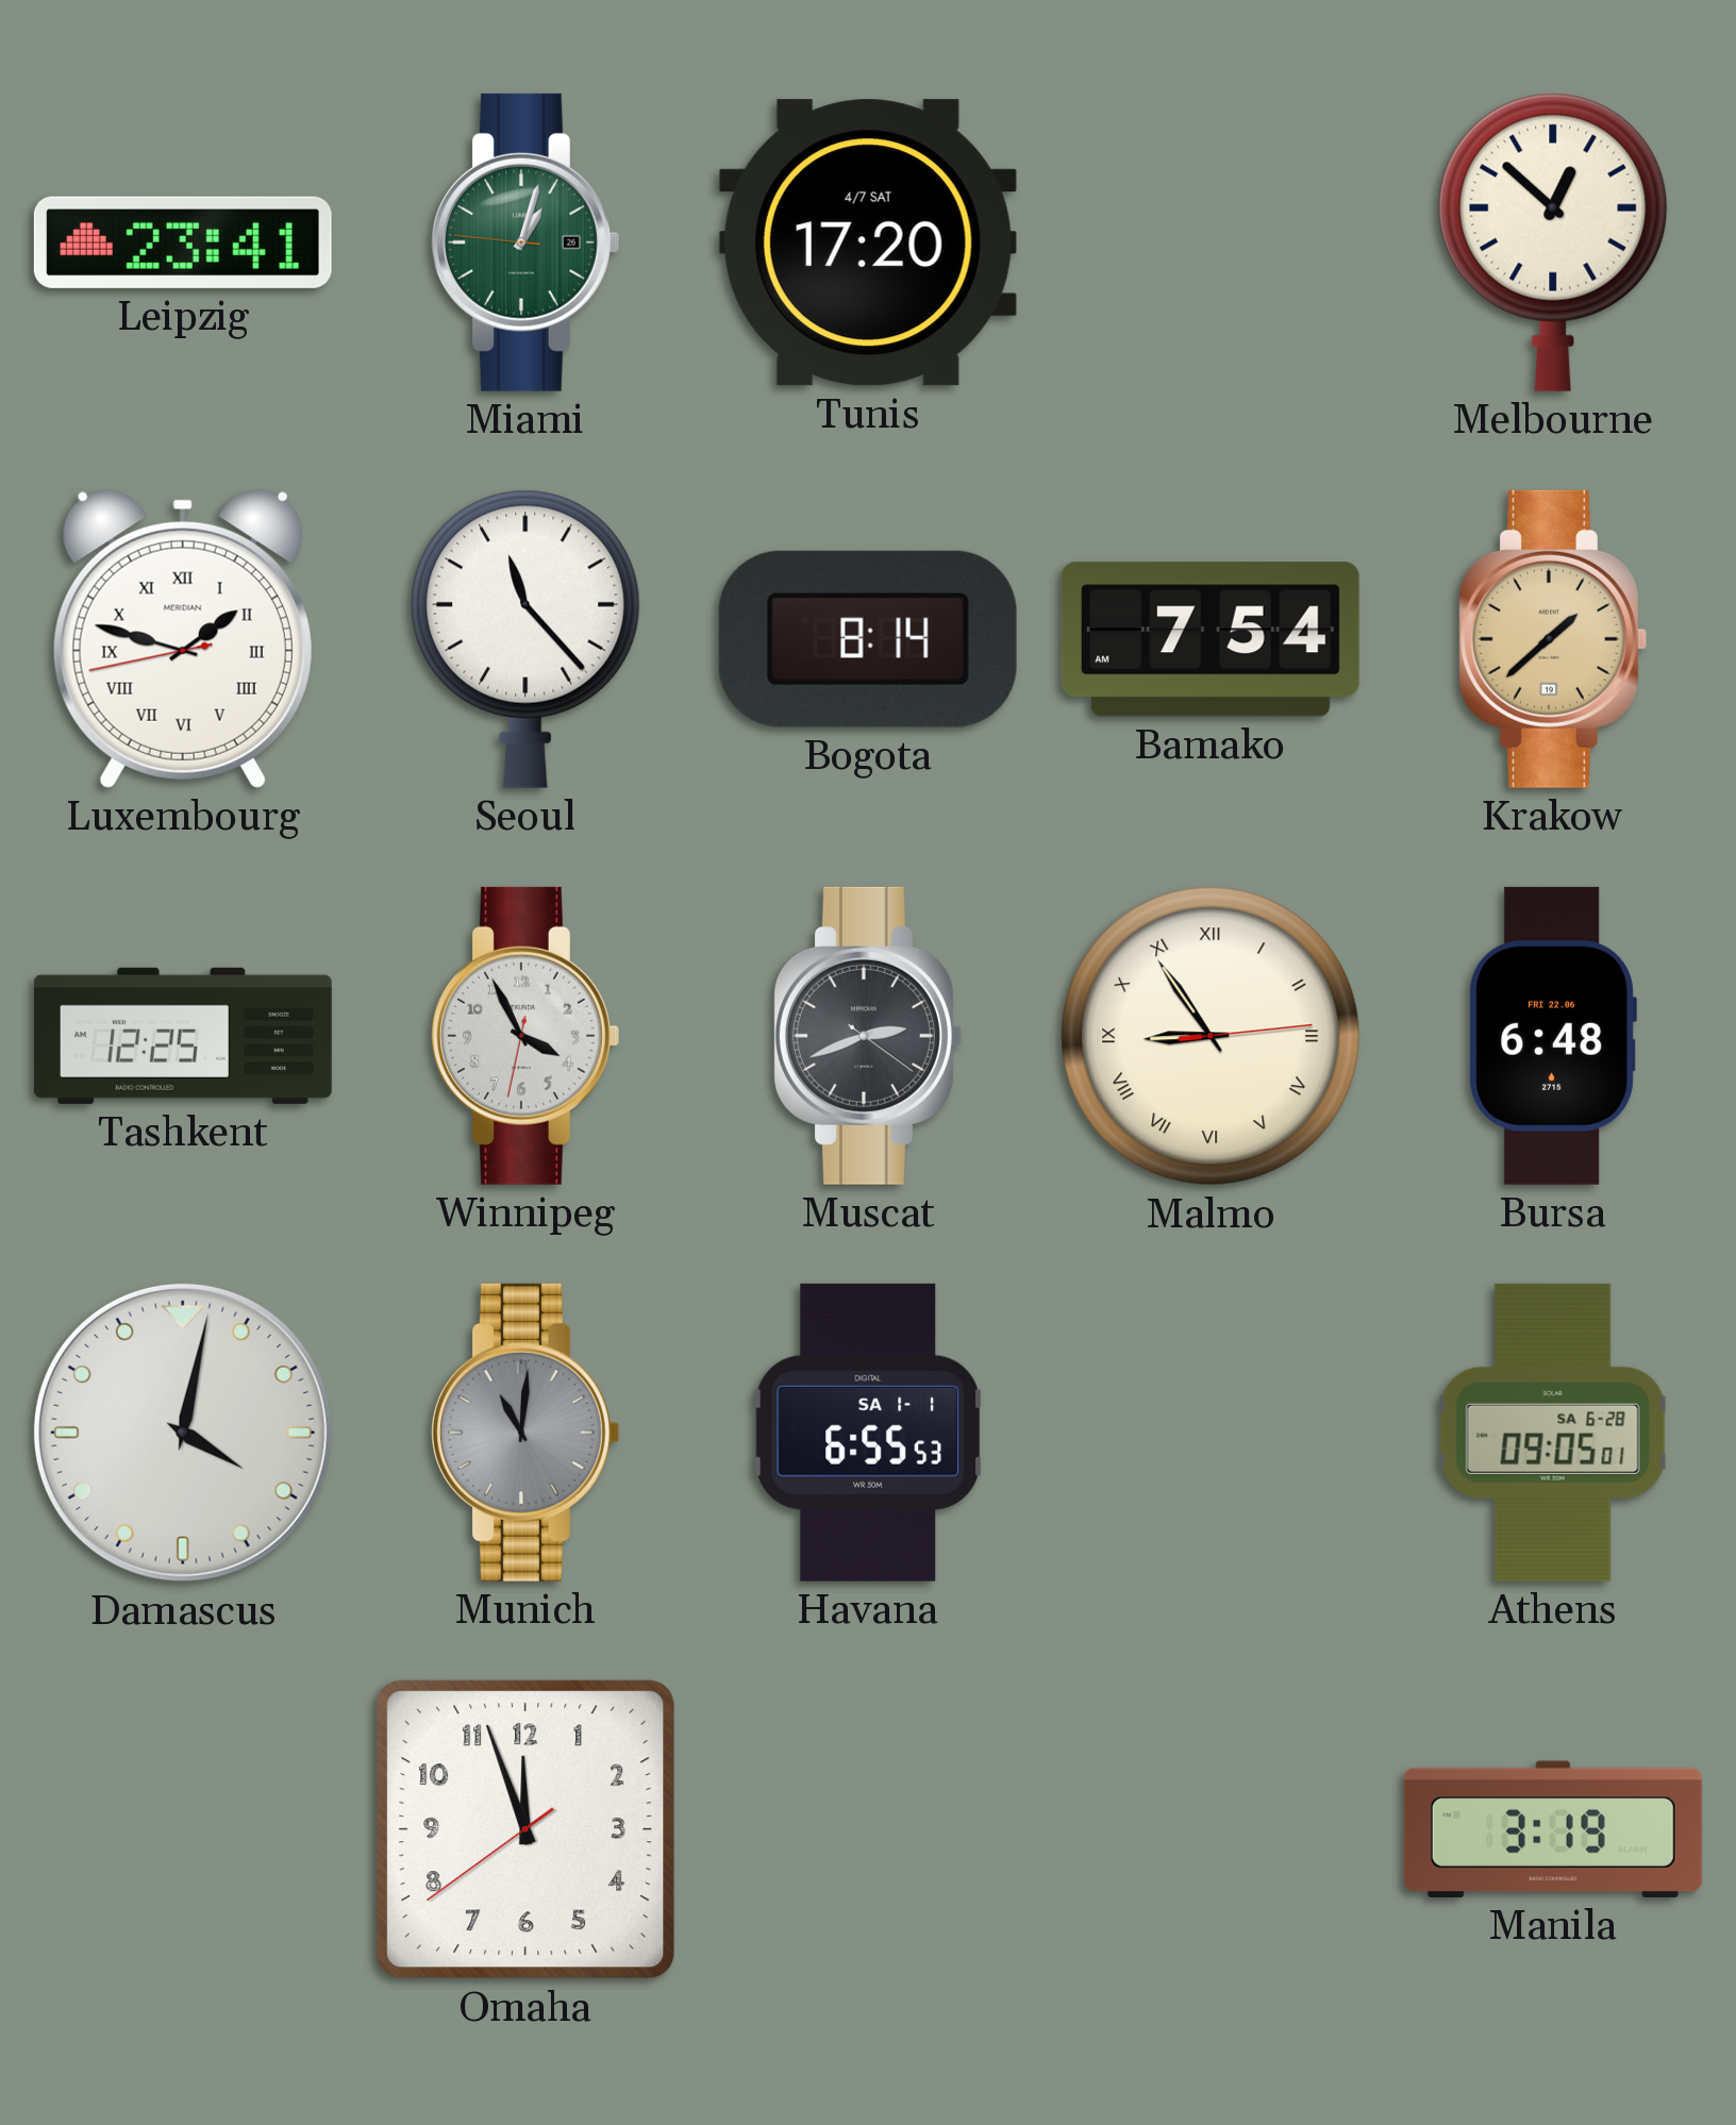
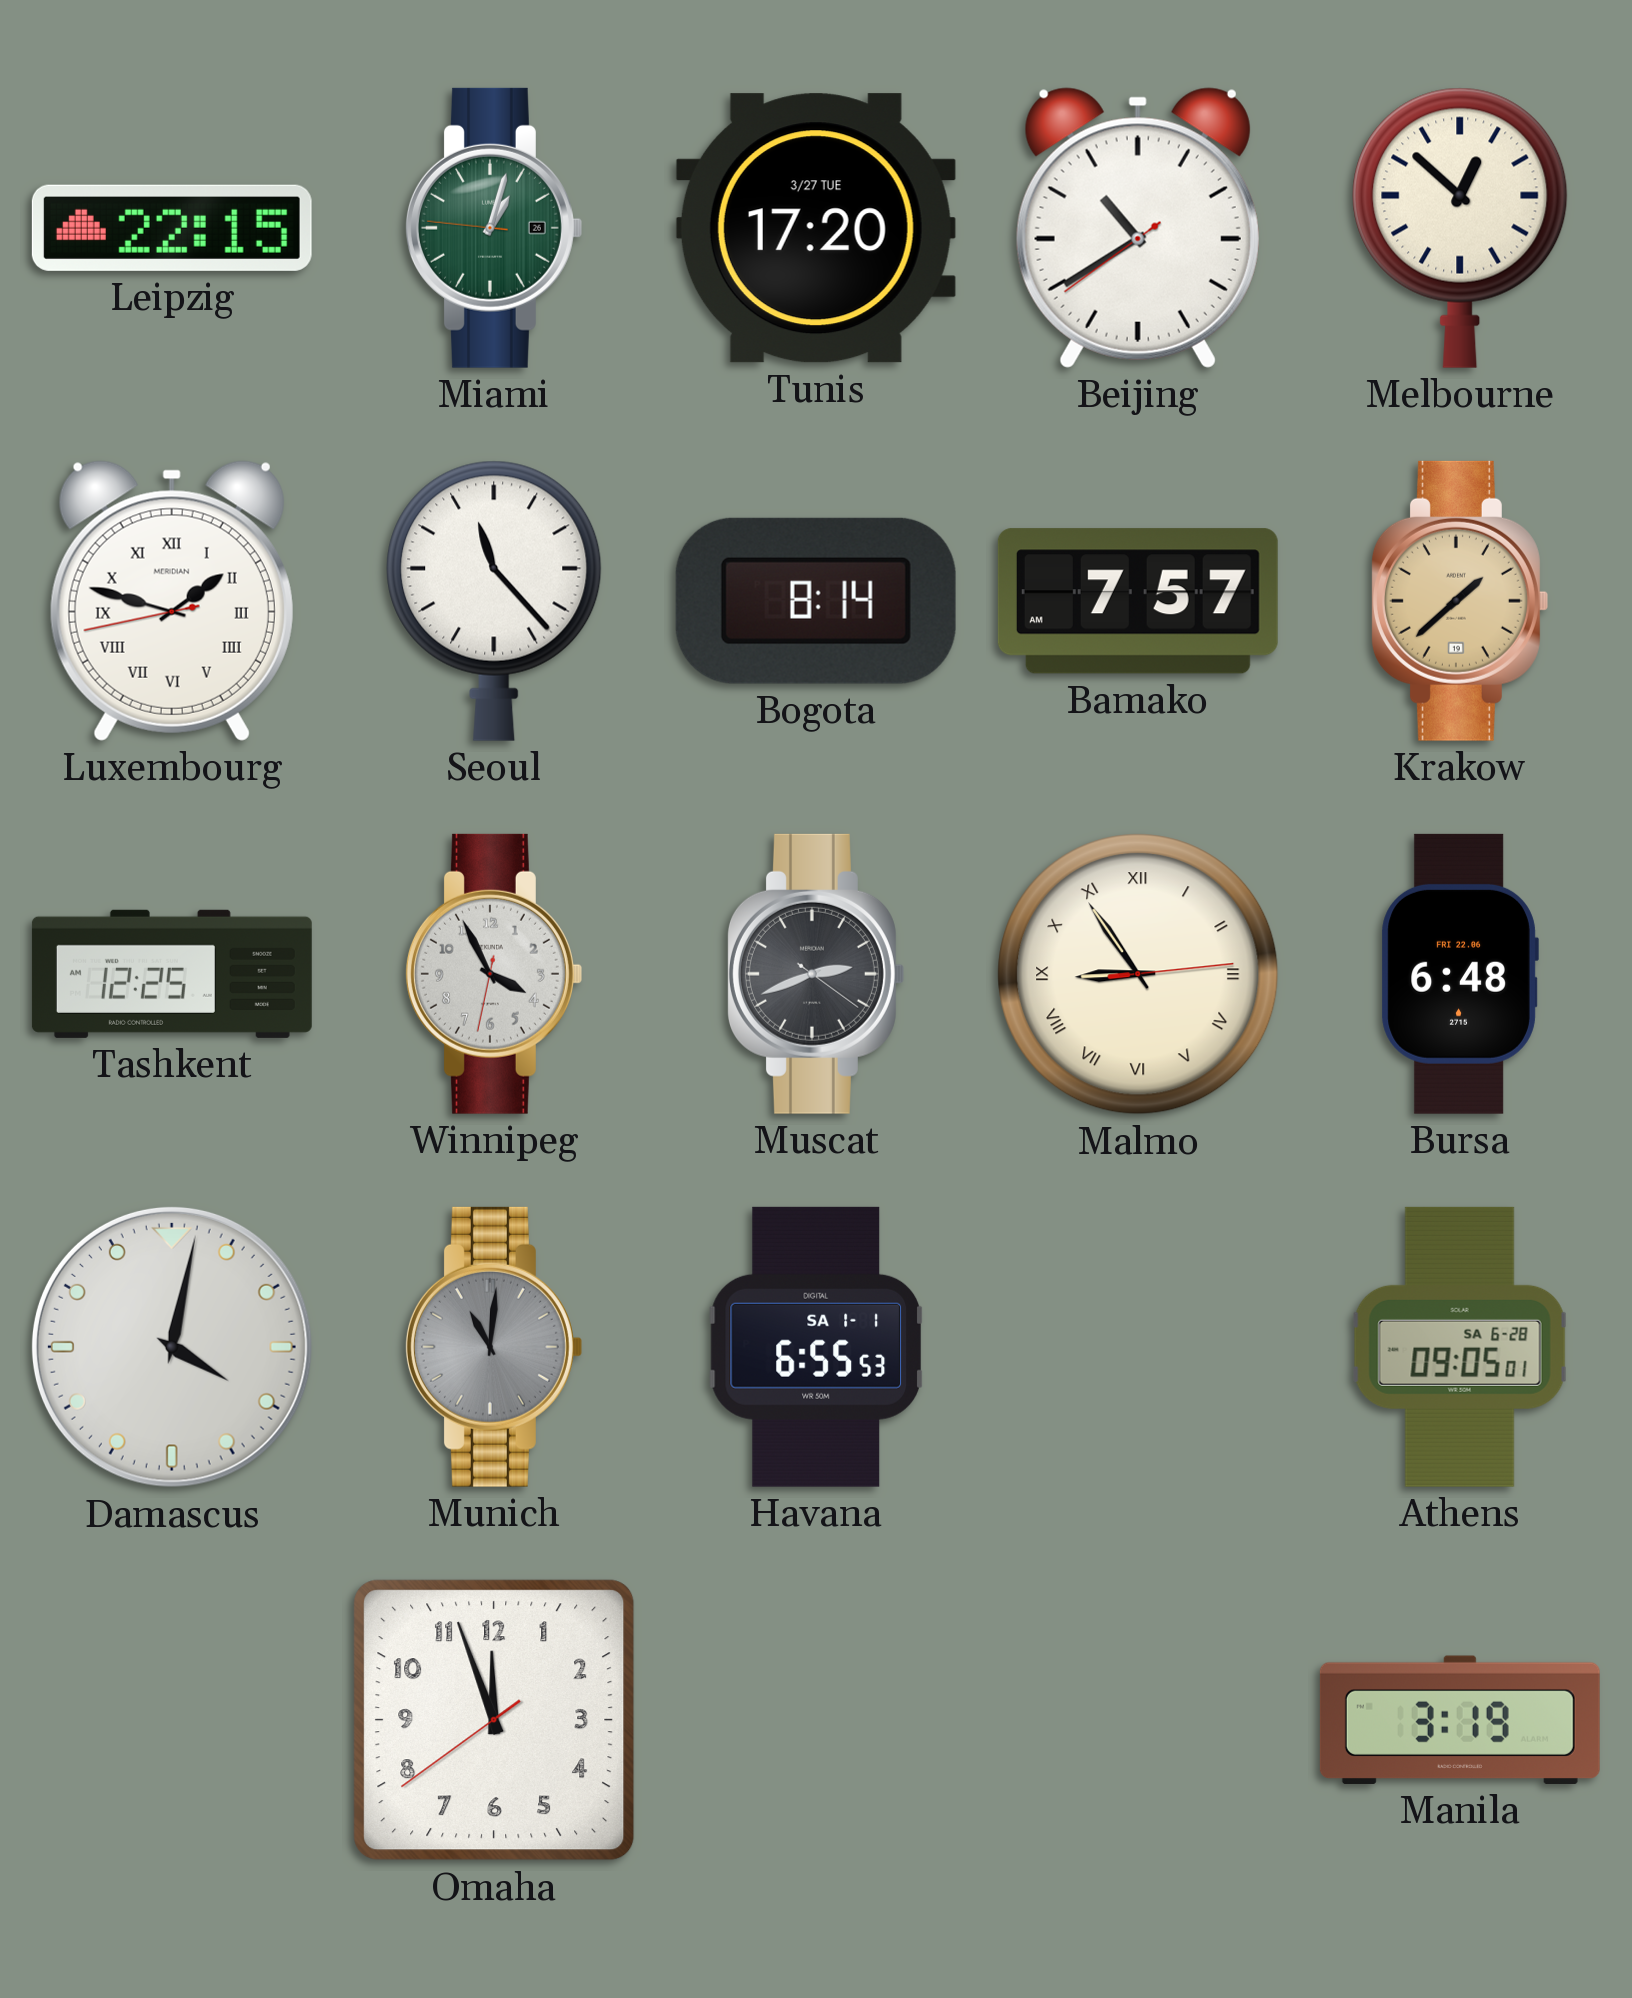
Leipzig: 23:41 -> 22:15
Tunis date: 4/7 SAT -> 3/27 TUE
Beijing: none -> 10:39
Bamako: 7:54 -> 7:57
